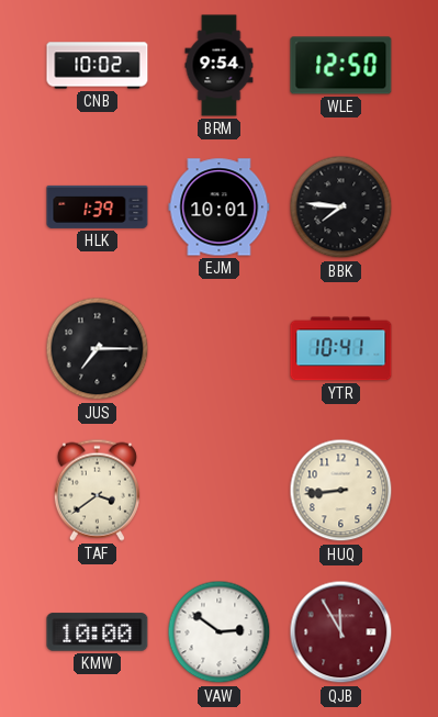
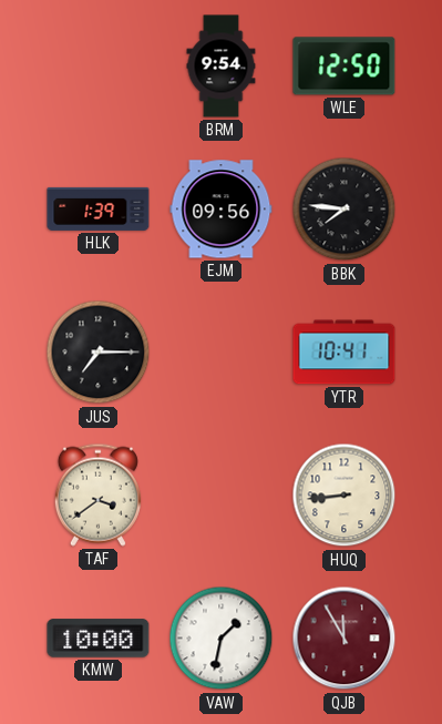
CNB: 10:02 -> none
EJM: 10:01 -> 09:56
VAW: 2:51 -> 1:32
